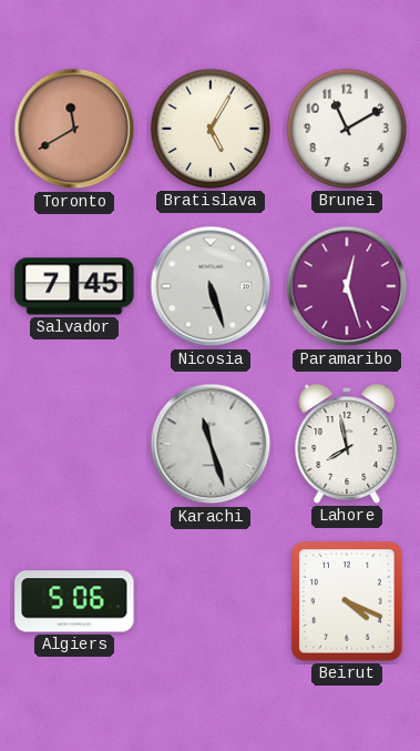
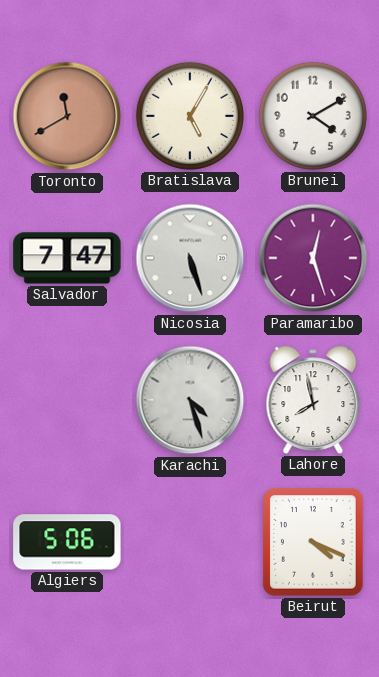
Brunei: 11:10 -> 4:10
Salvador: 7:45 -> 7:47
Karachi: 11:27 -> 4:27
